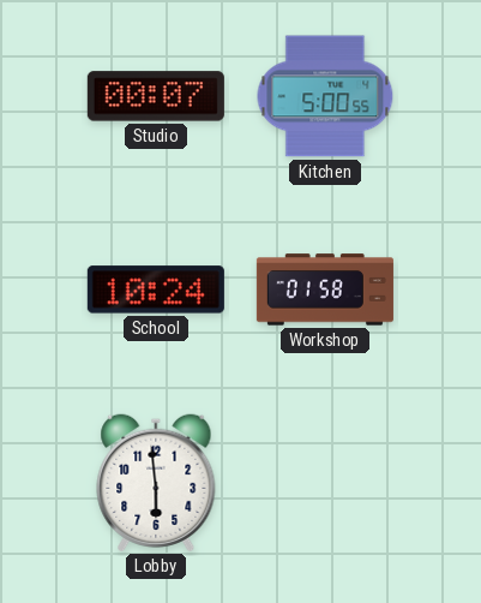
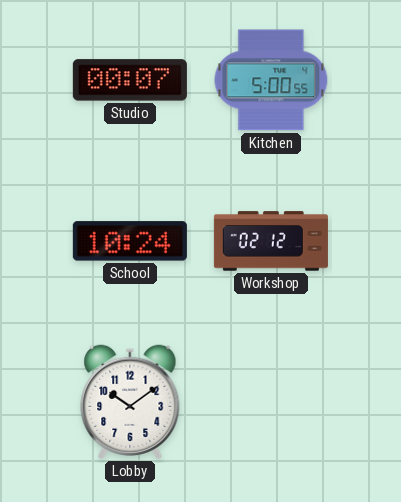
Workshop: 01:58 -> 02:12
Lobby: 5:59 -> 10:09
